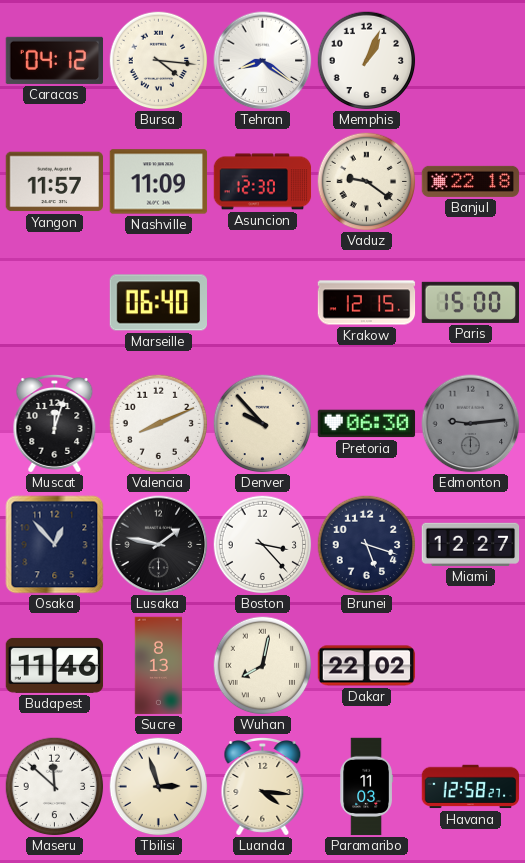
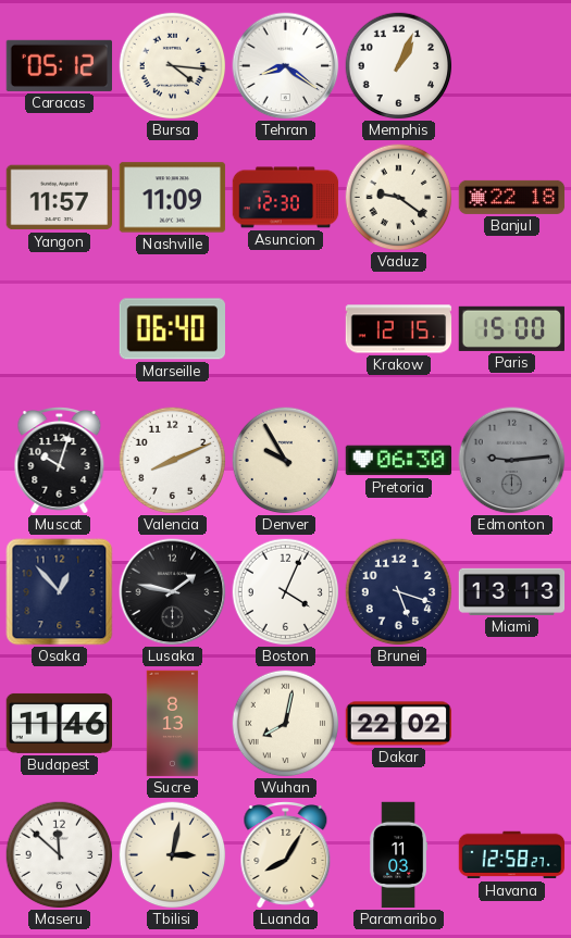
Caracas: 04:12 -> 05:12
Muscat: 12:03 -> 10:03
Denver: 9:53 -> 9:55
Boston: 3:23 -> 4:04
Miami: 12:27 -> 13:13
Tbilisi: 2:57 -> 3:02
Luanda: 4:16 -> 8:05
